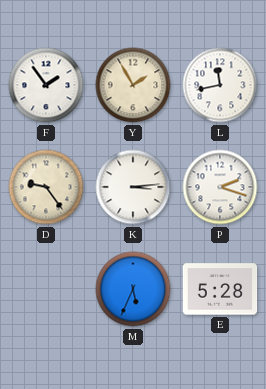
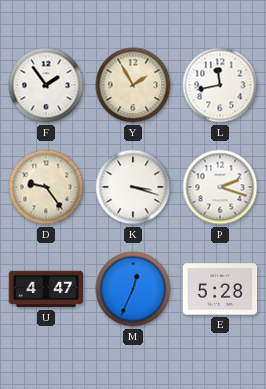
K: 3:14 -> 3:18
U: none -> 4:47
M: 5:34 -> 12:34
